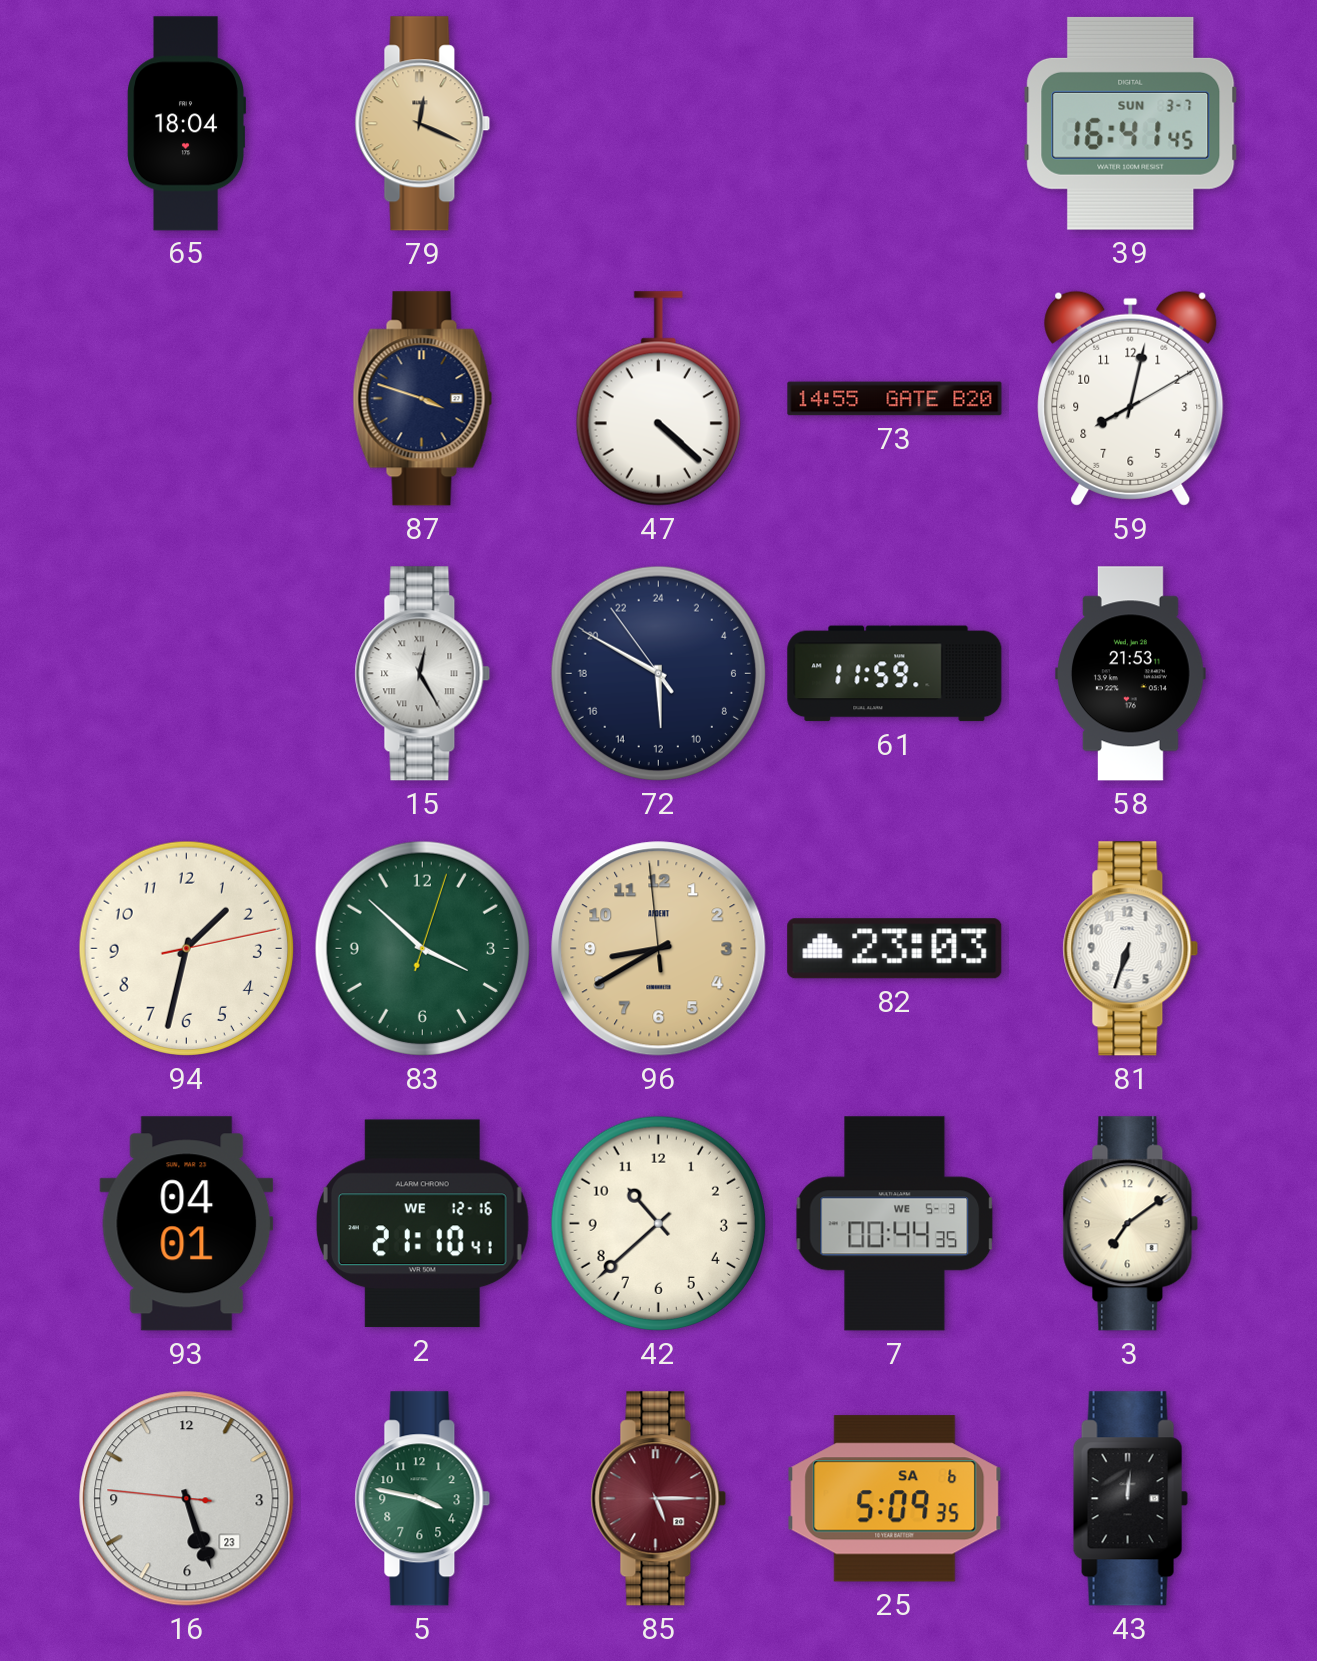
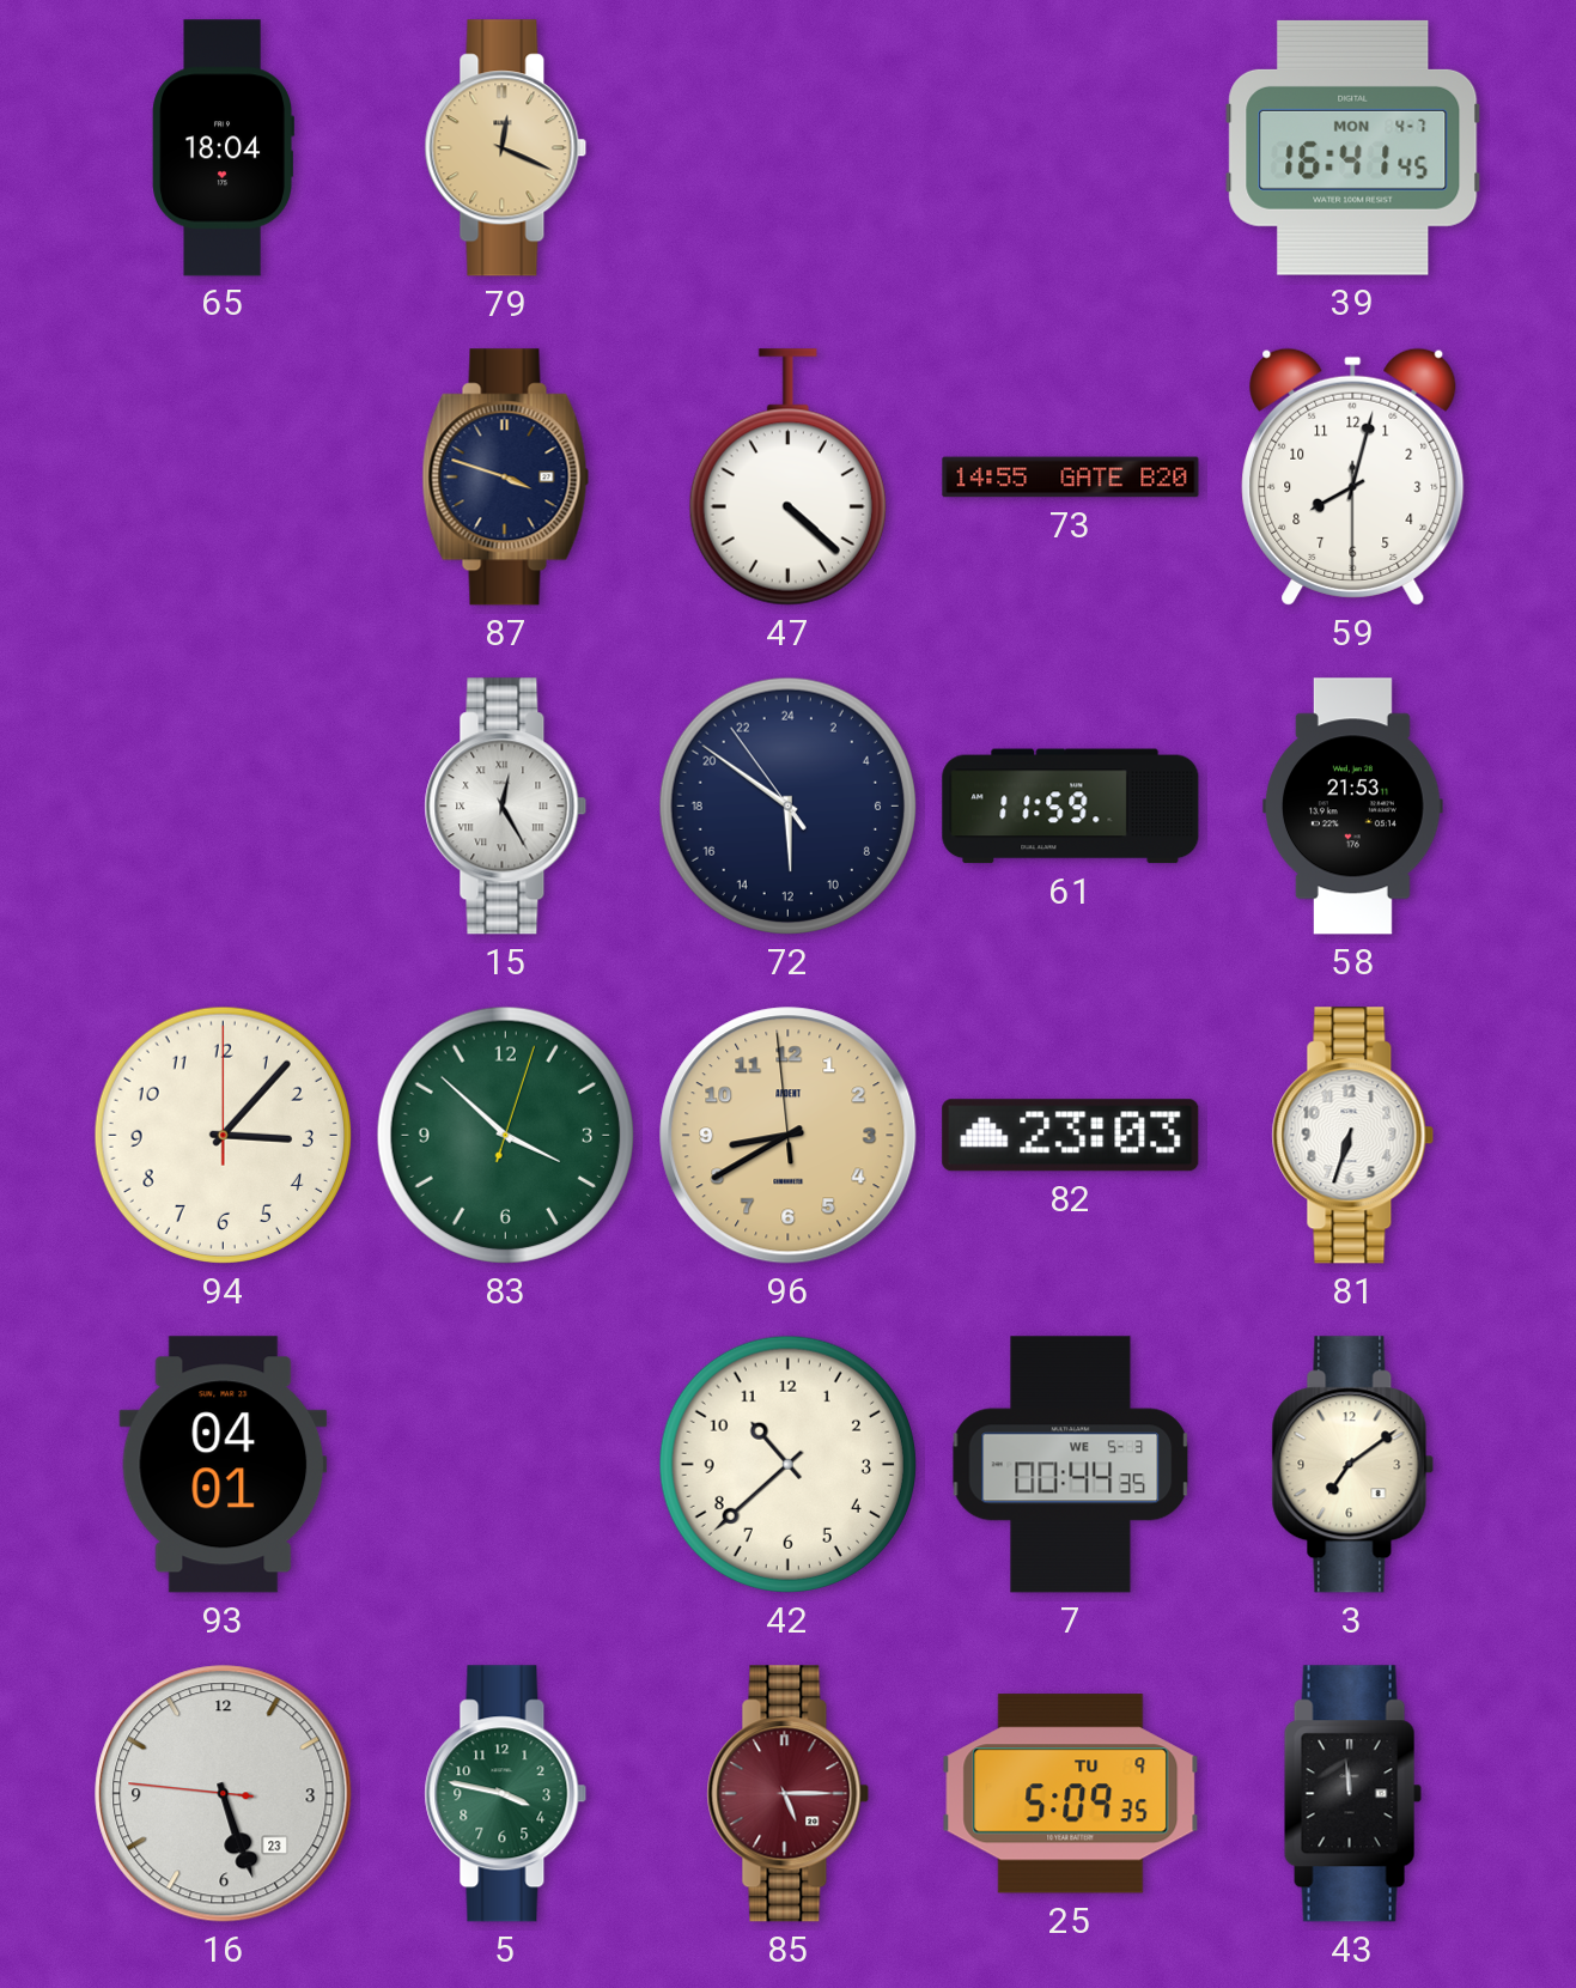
39 date: SUN 3-7 -> MON 4-7
59: 8:02:10 -> 8:02:30
72: 11:49 -> 11:50
94: 1:32 -> 3:07
2: 21:10 -> none
25 date: SA 6 -> TU 9
43: 12:01 -> 11:59
